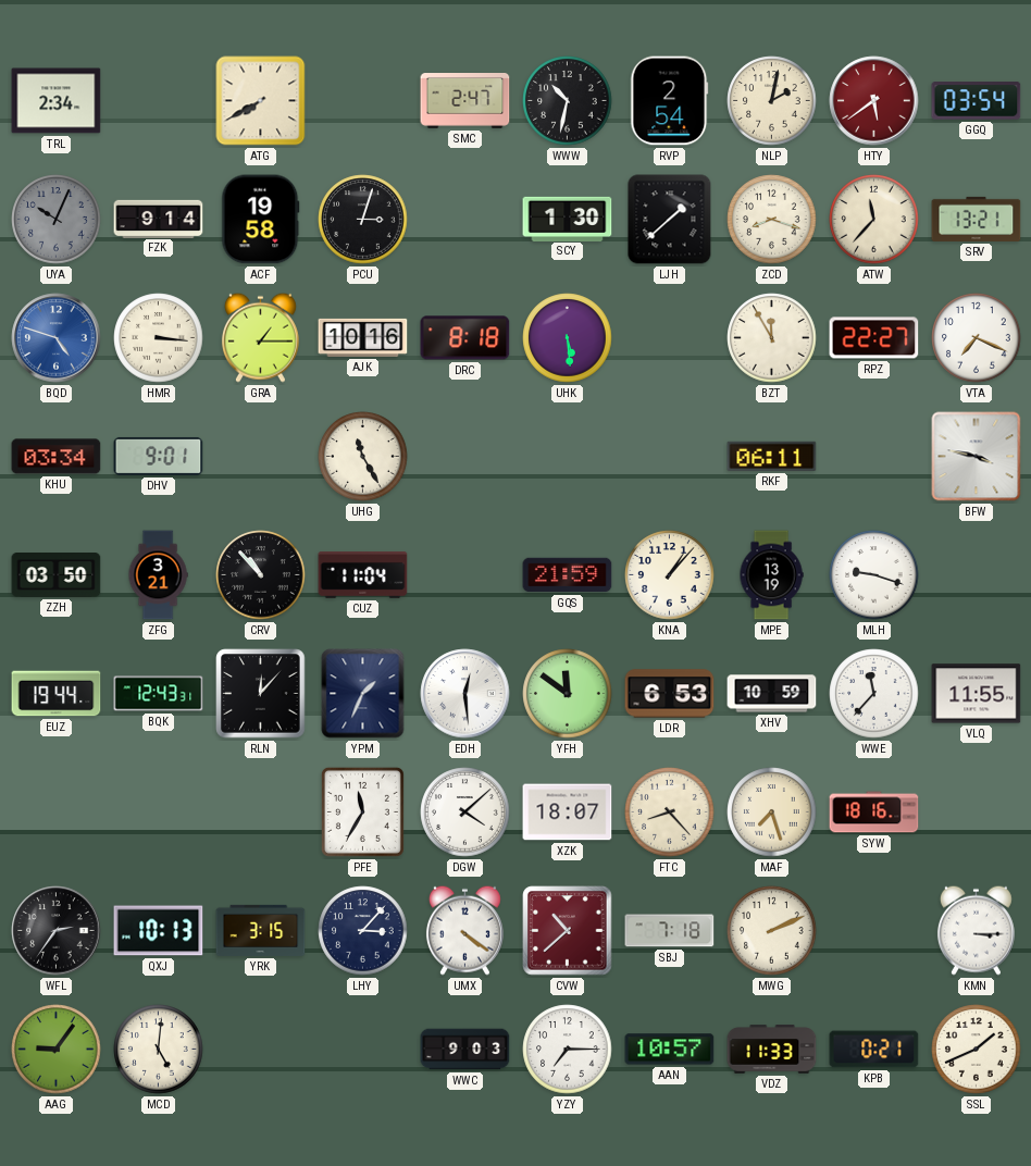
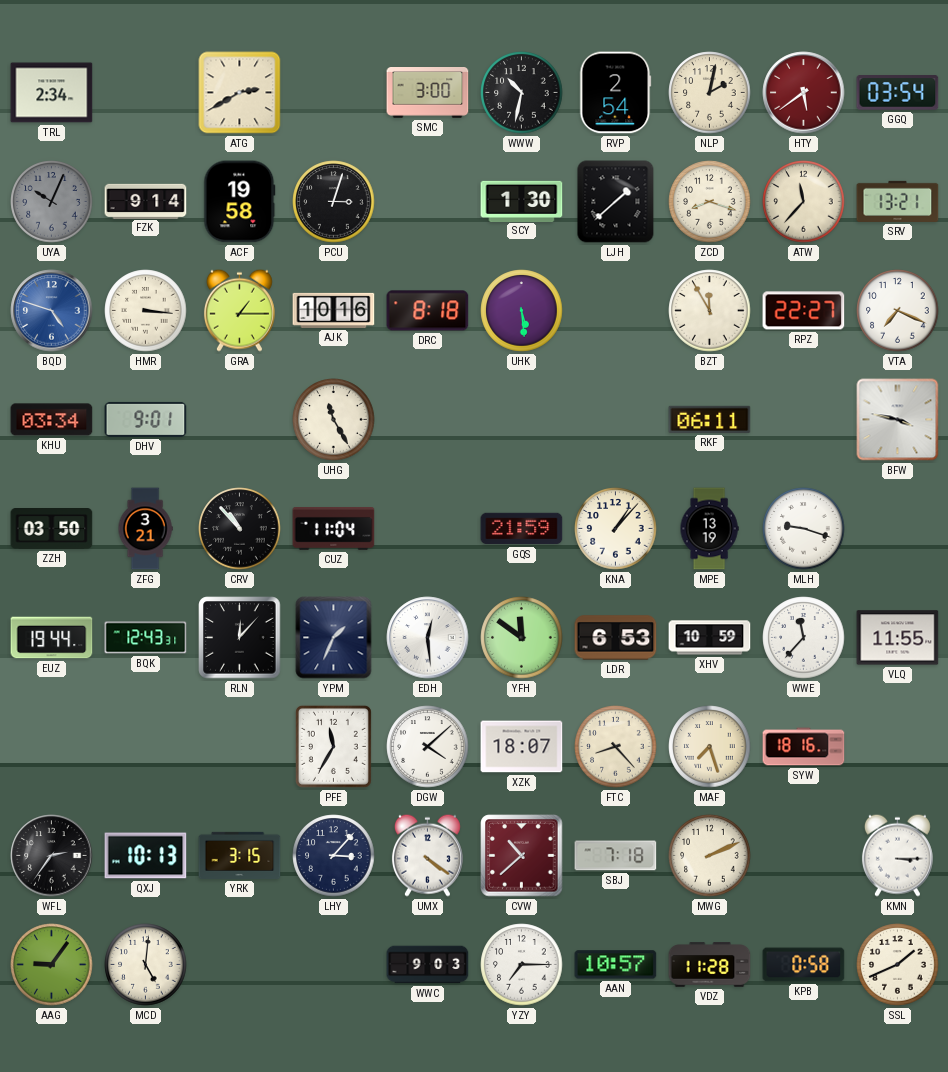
ATG: 7:40 -> 2:40
SMC: 2:47 -> 3:00
VDZ: 11:33 -> 11:28
KPB: 0:21 -> 0:58
